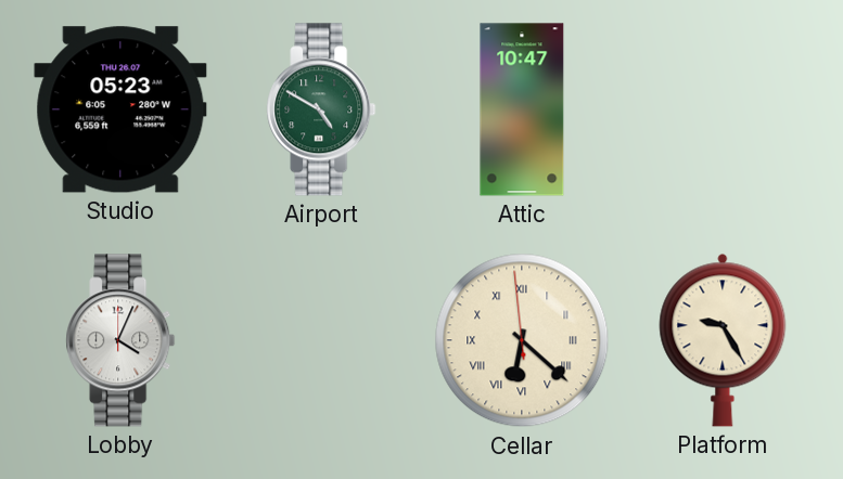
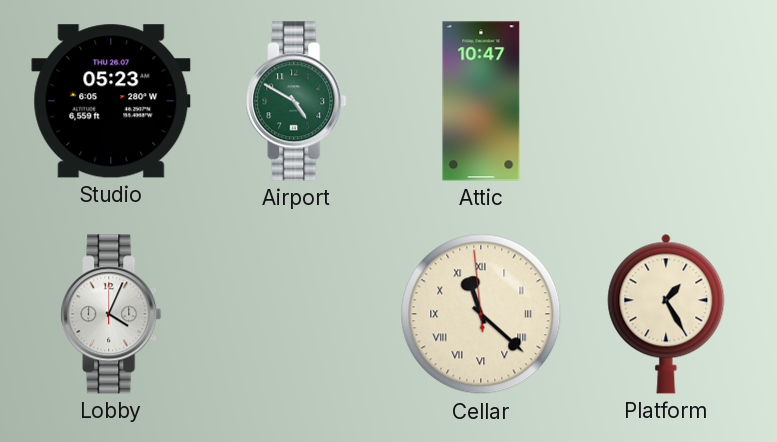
Cellar: 6:21 -> 11:21
Platform: 9:25 -> 1:25
